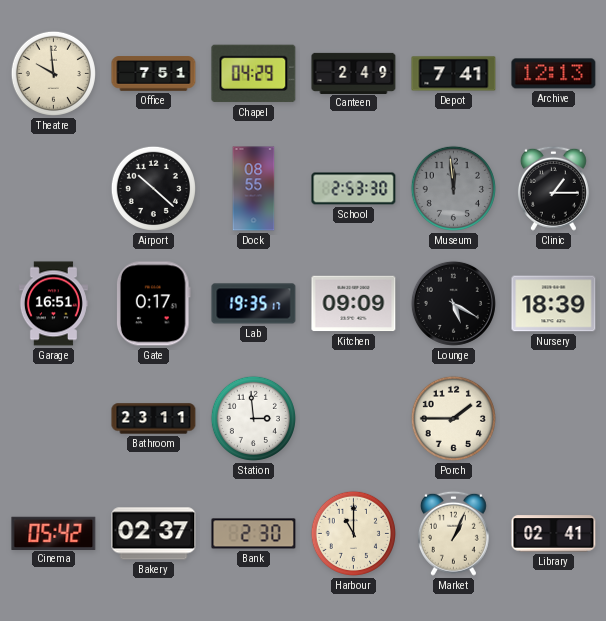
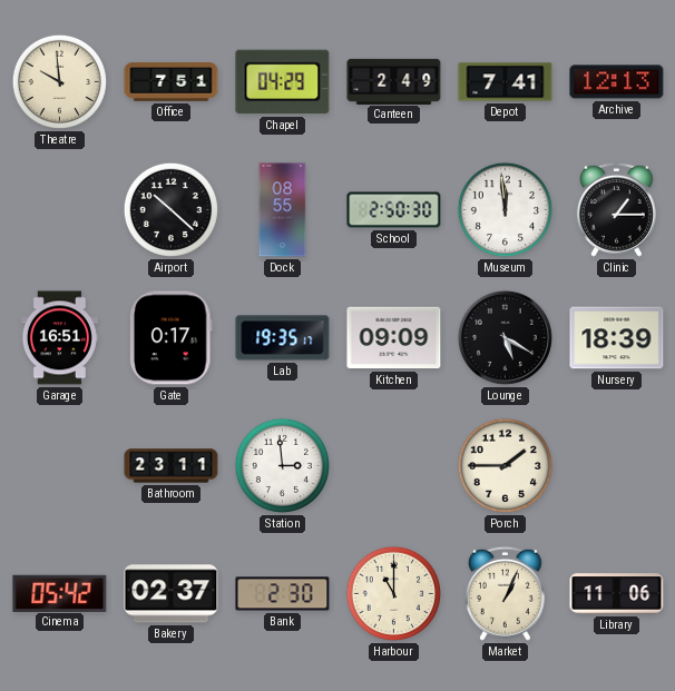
School: 2:53 -> 2:50
Museum dial: grey -> white
Library: 02:41 -> 11:06
